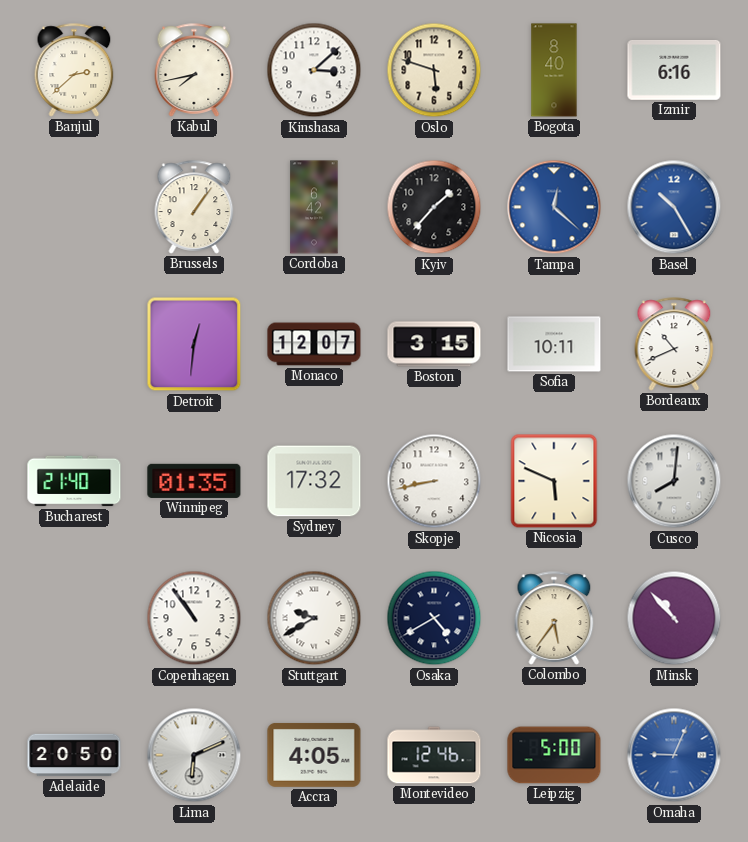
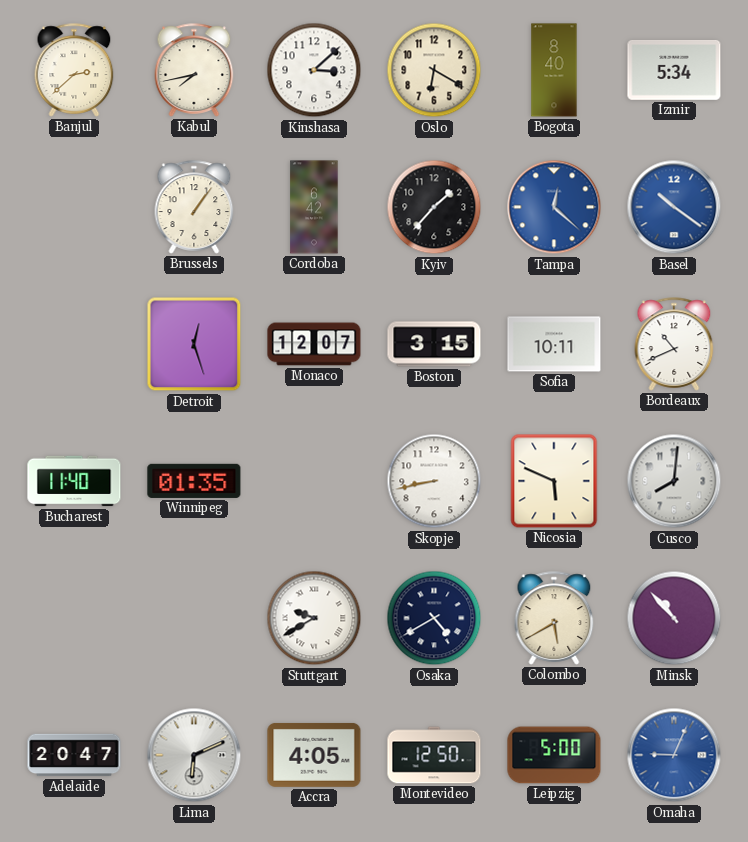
Oslo: 5:48 -> 6:20
Izmir: 6:16 -> 5:34
Basel: 10:25 -> 10:21
Detroit: 12:31 -> 12:27
Bucharest: 21:40 -> 11:40
Sydney: 17:32 -> none
Copenhagen: 10:54 -> none
Colombo: 5:36 -> 5:40
Adelaide: 20:50 -> 20:47
Montevideo: 12:46 -> 12:50
